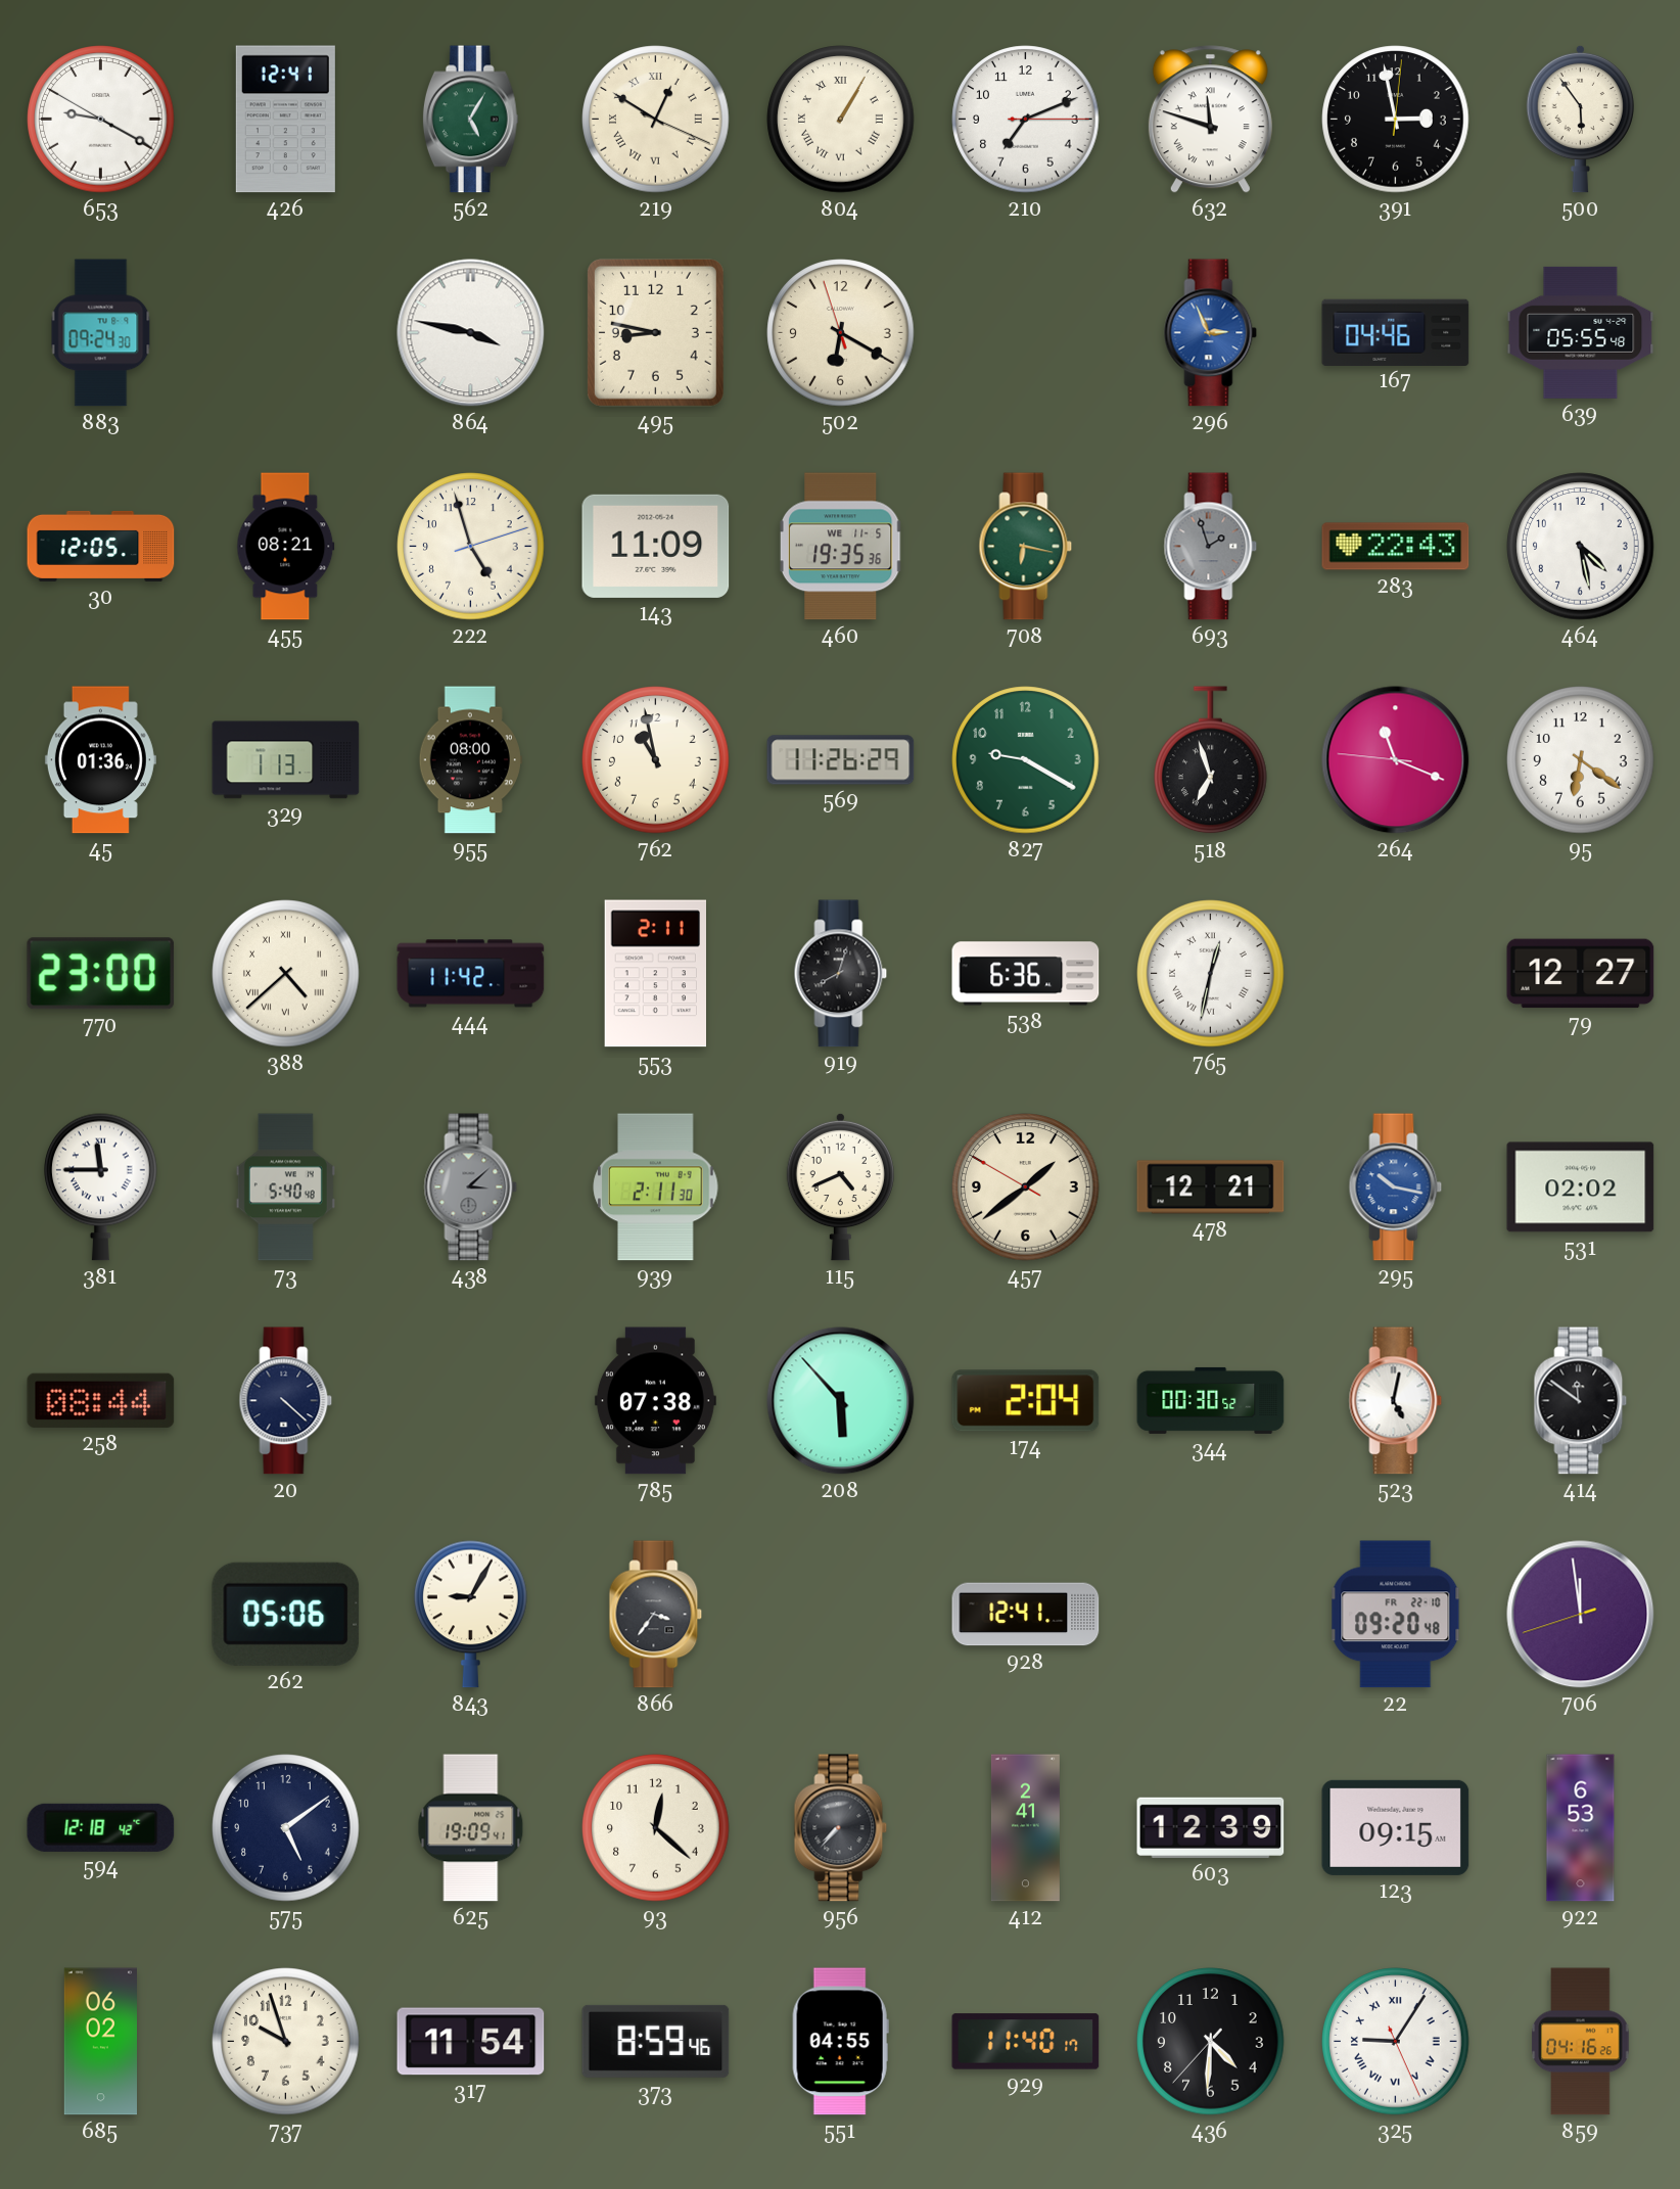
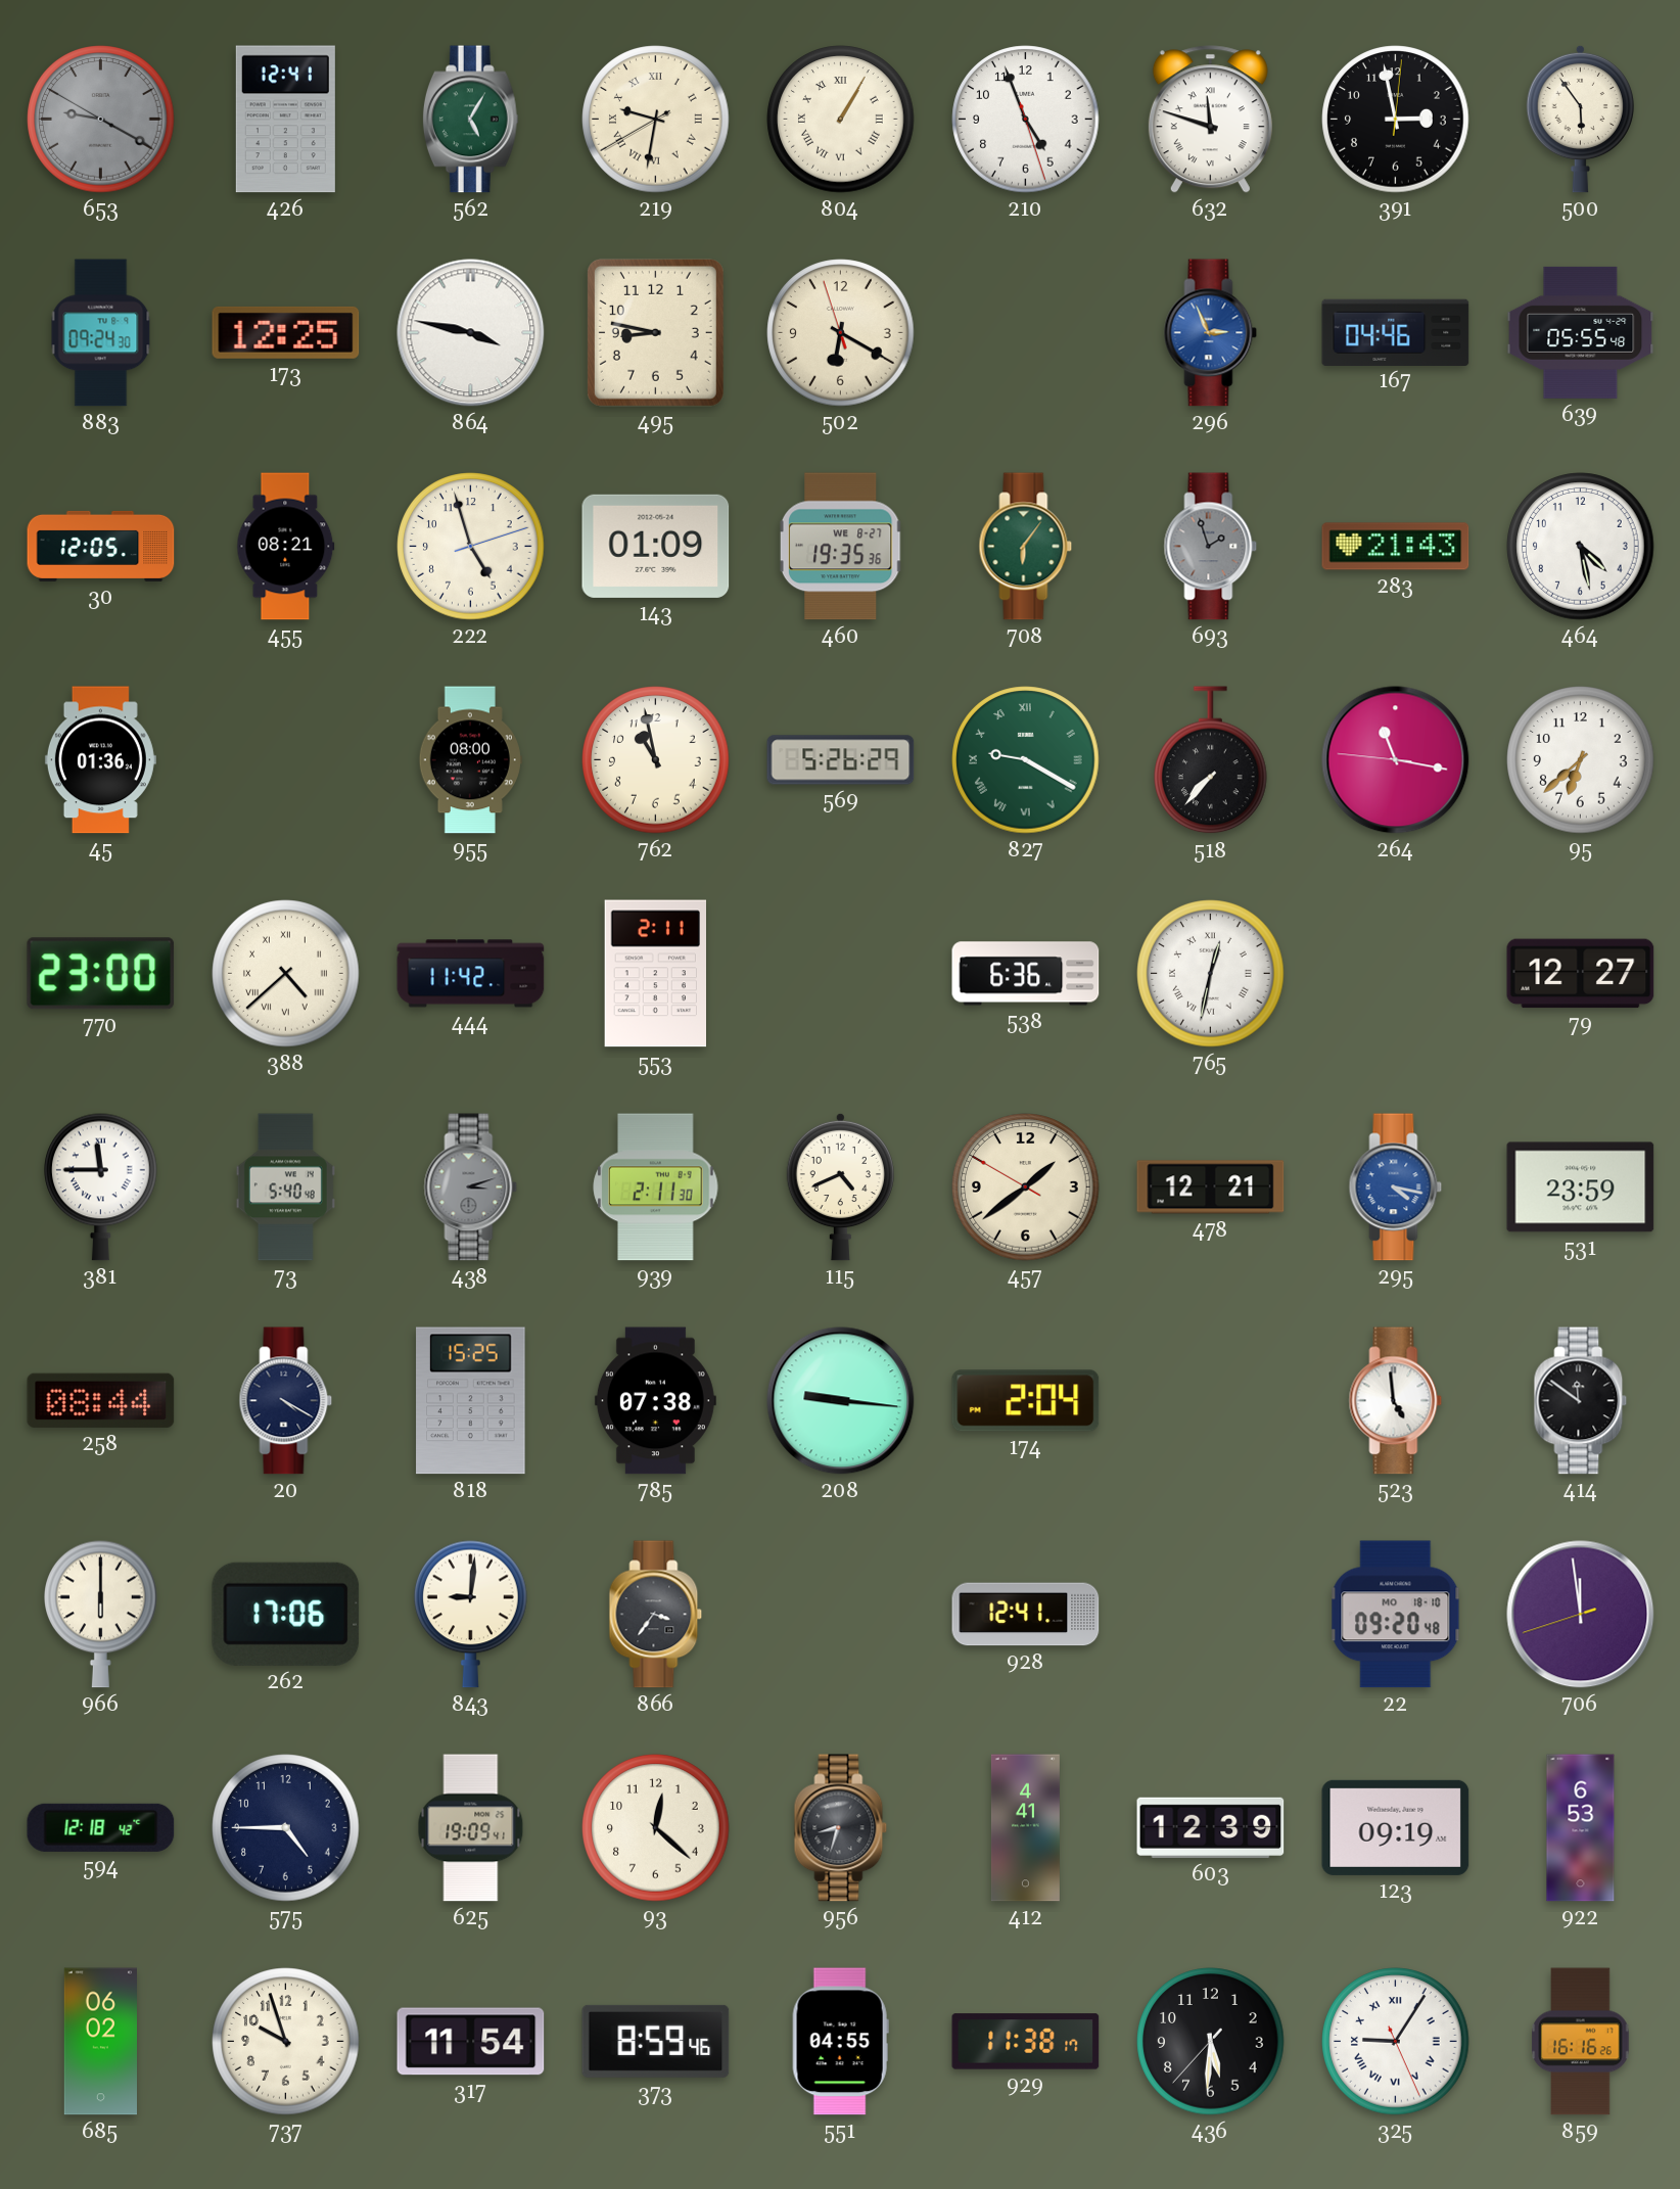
653 dial: white -> grey
219: 12:50 -> 9:31
210: 7:11 -> 4:56
173: none -> 12:25
143: 11:09 -> 01:09
460 date: WE 11-5 -> WE 8-27
708: 6:17 -> 6:06
283: 22:43 -> 21:43
329: 1:13 -> none
569: 11:26 -> 5:26
827 numerals: Arabic -> Roman
518: 6:57 -> 7:37
264: 11:18 -> 11:16
95: 6:21 -> 6:38
919: 8:03 -> none
438: 3:08 -> 3:12
295: 10:17 -> 4:17
531: 02:02 -> 23:59
20: 4:22 -> 4:20
818: none -> 15:25
208: 5:53 -> 9:16
344: 00:30 -> none
523: 5:02 -> 4:59
966: none -> 6:00
262: 05:06 -> 17:06
843: 9:05 -> 9:01
22 date: FR 22-10 -> MO 18-10
575: 5:09 -> 4:45
956: 7:37 -> 8:33
412: 2:41 -> 4:41
123: 09:15 -> 09:19
929: 11:40 -> 11:38
436: 4:30 -> 5:30
859: 04:16 -> 16:16
